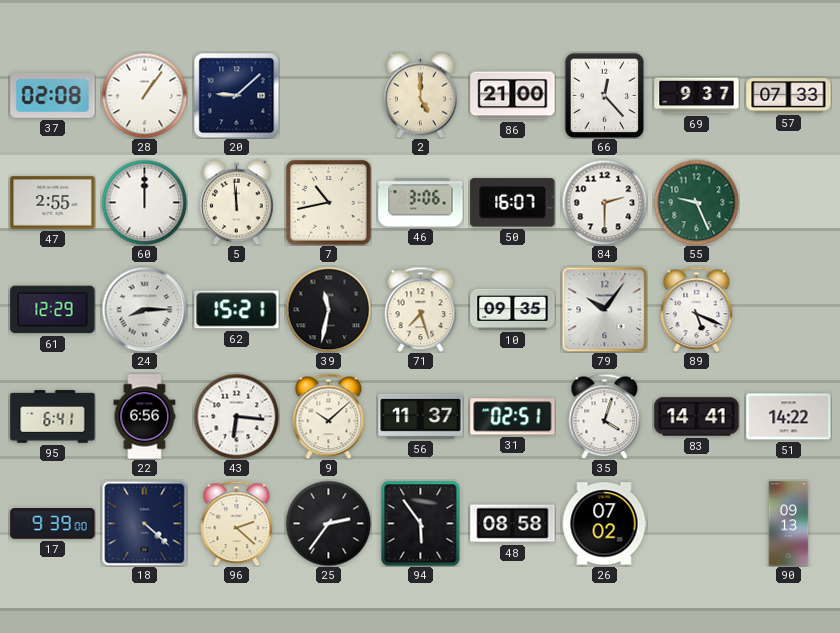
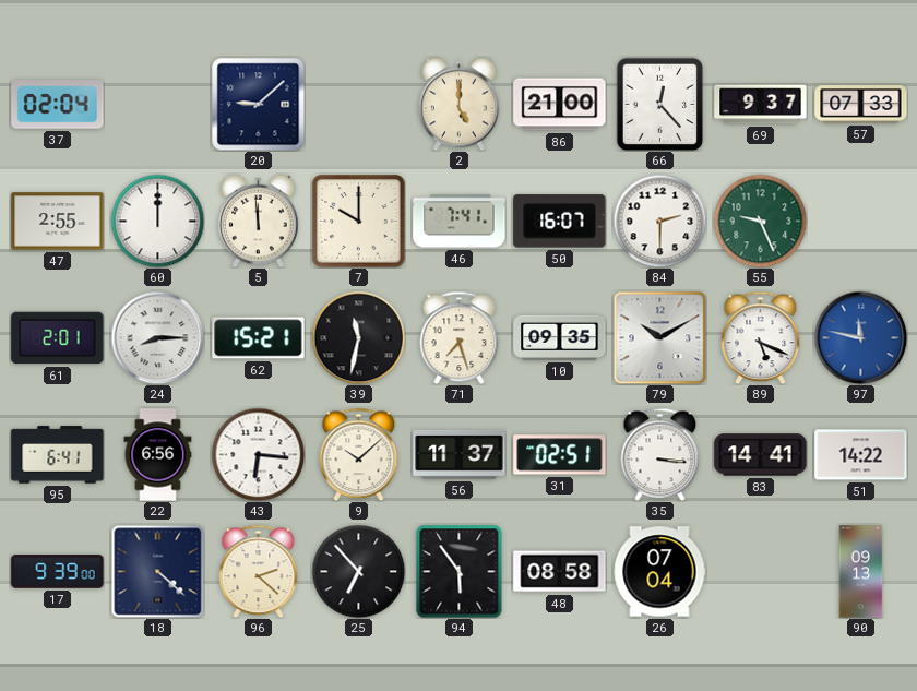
37: 02:08 -> 02:04
28: 1:06 -> none
7: 10:43 -> 10:00
46: 3:06 -> 7:41
61: 12:29 -> 2:01
79: 10:06 -> 10:10
97: none -> 11:47
35: 4:03 -> 3:16
25: 2:36 -> 6:53
26: 07:02 -> 07:04
